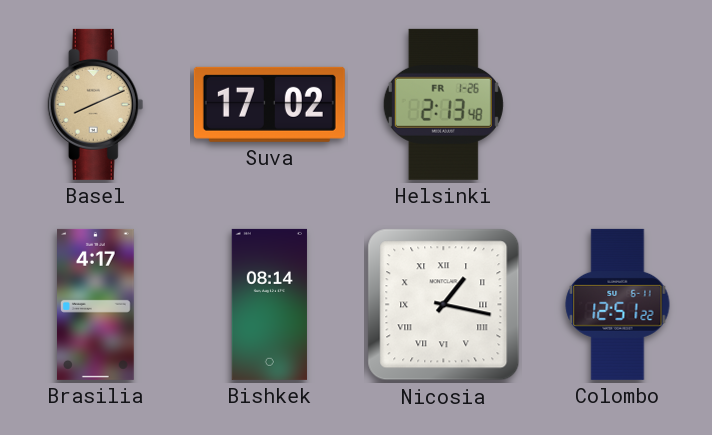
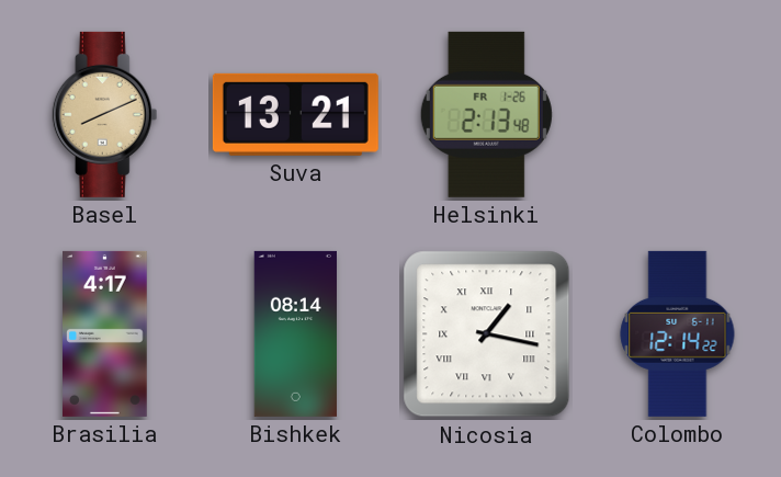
Suva: 17:02 -> 13:21
Colombo: 12:51 -> 12:14
